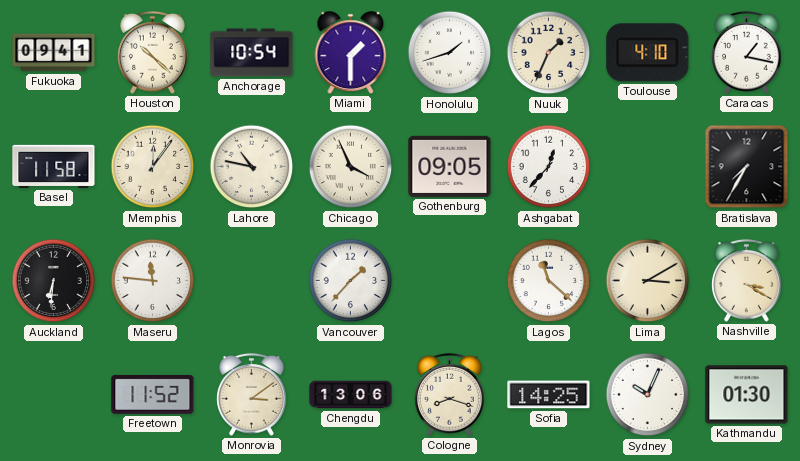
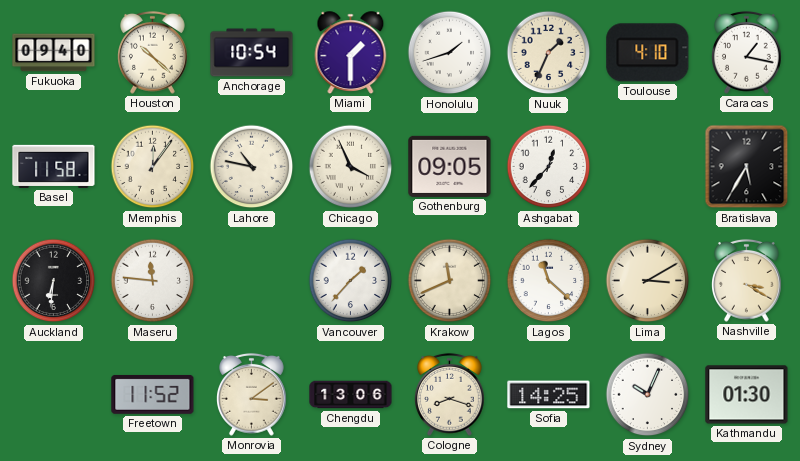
Fukuoka: 09:41 -> 09:40
Bratislava: 7:35 -> 5:35
Krakow: none -> 11:41
